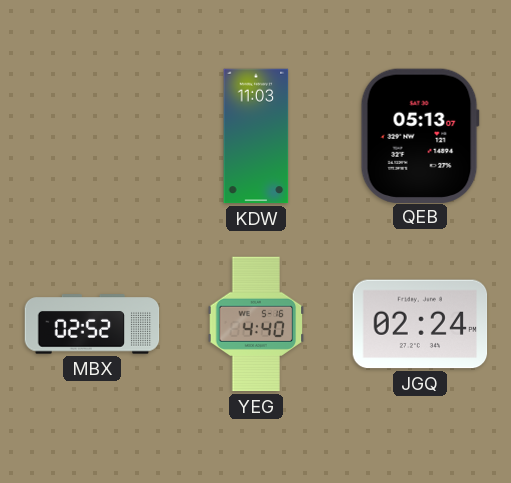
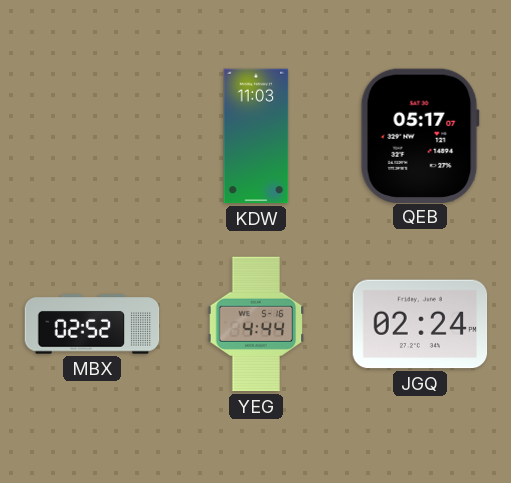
QEB: 05:13 -> 05:17
YEG: 4:40 -> 4:44
